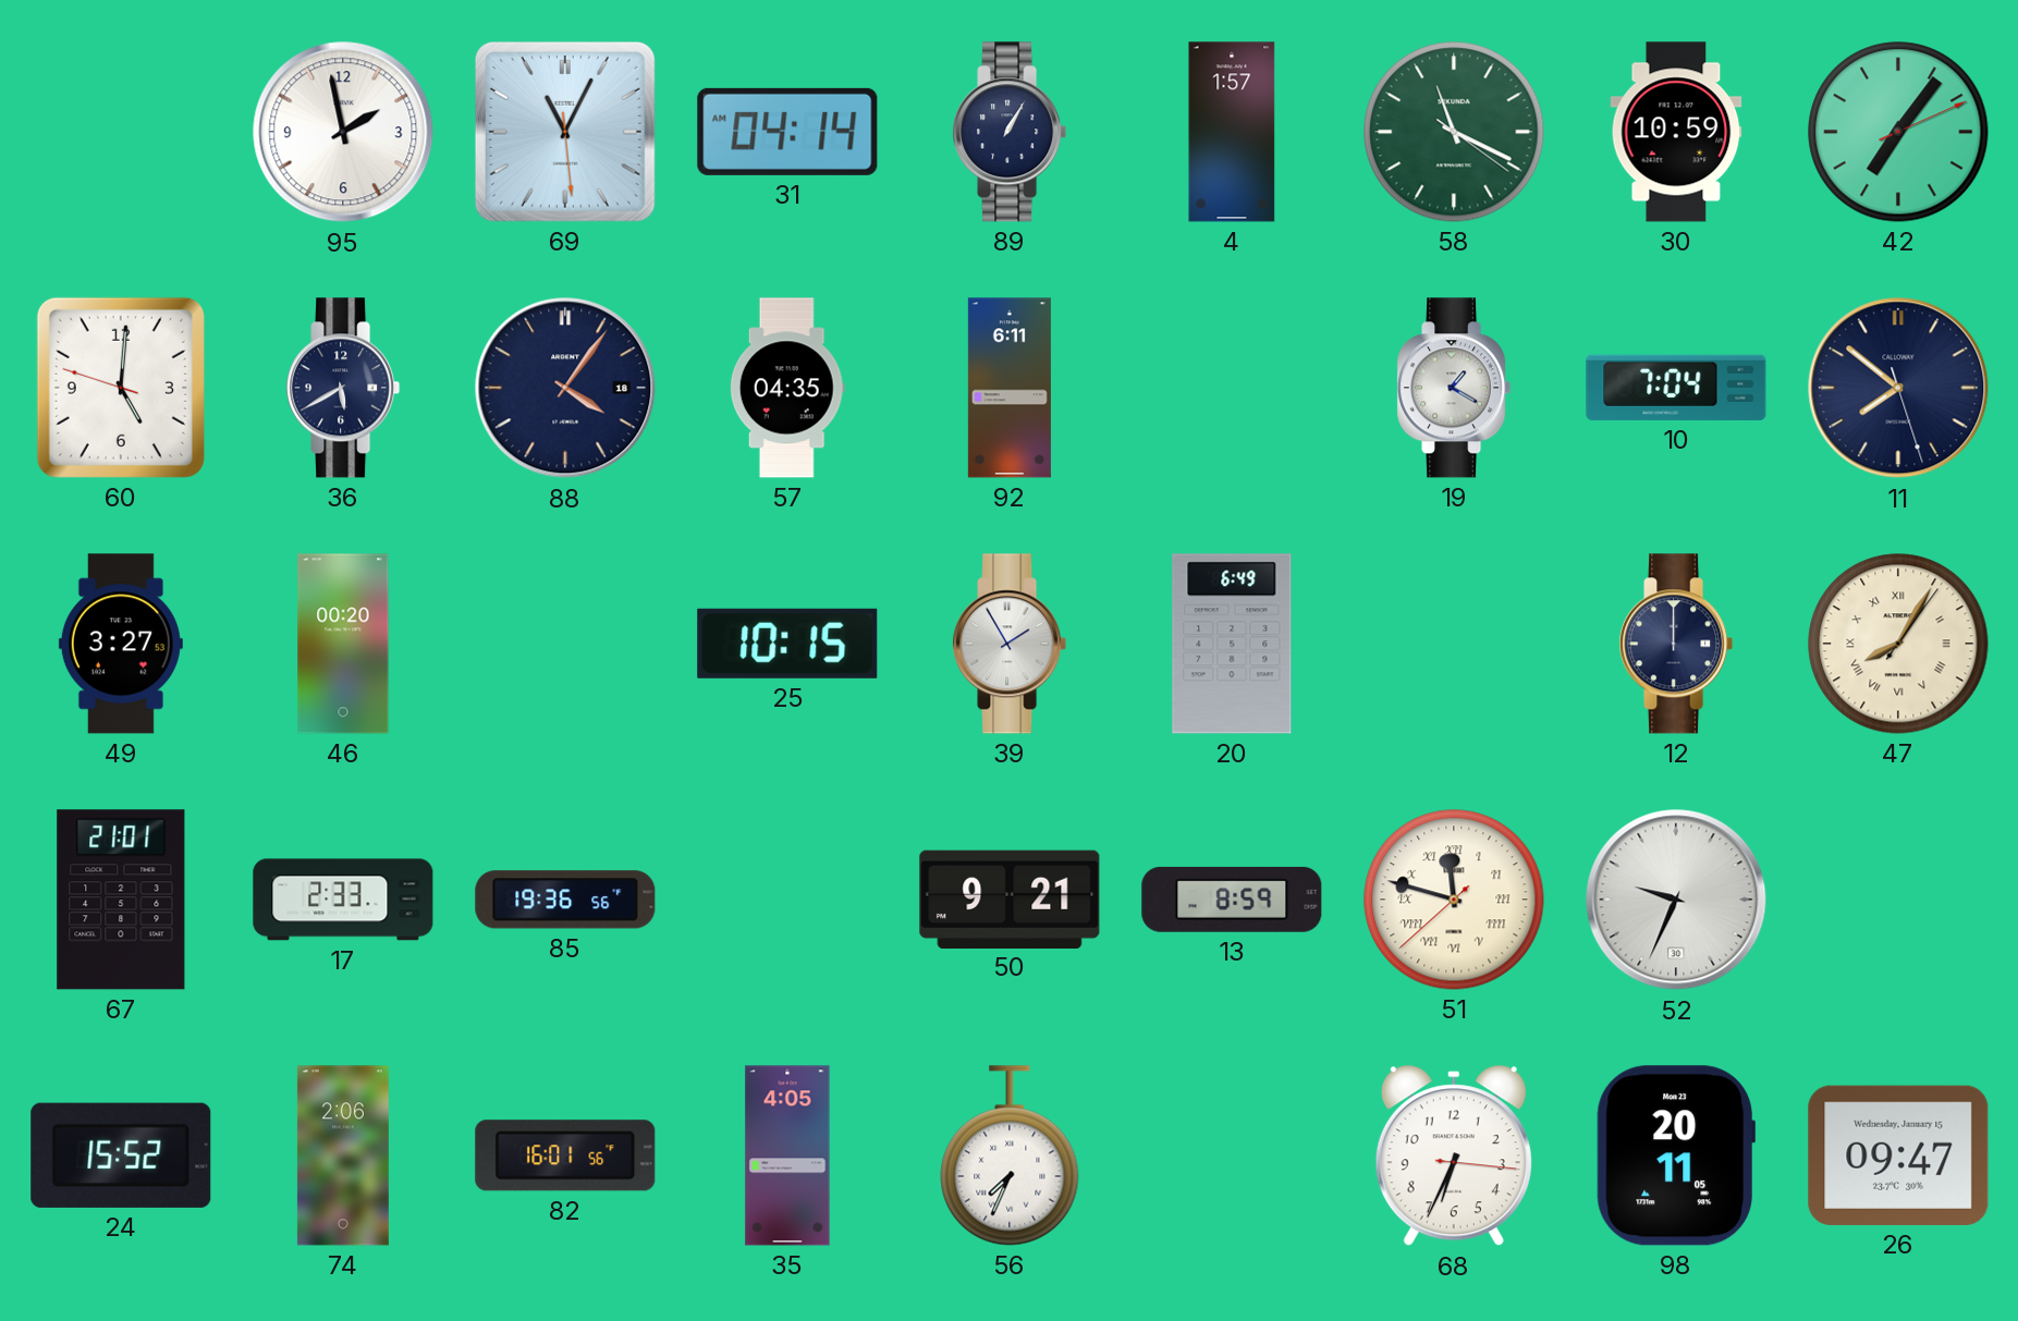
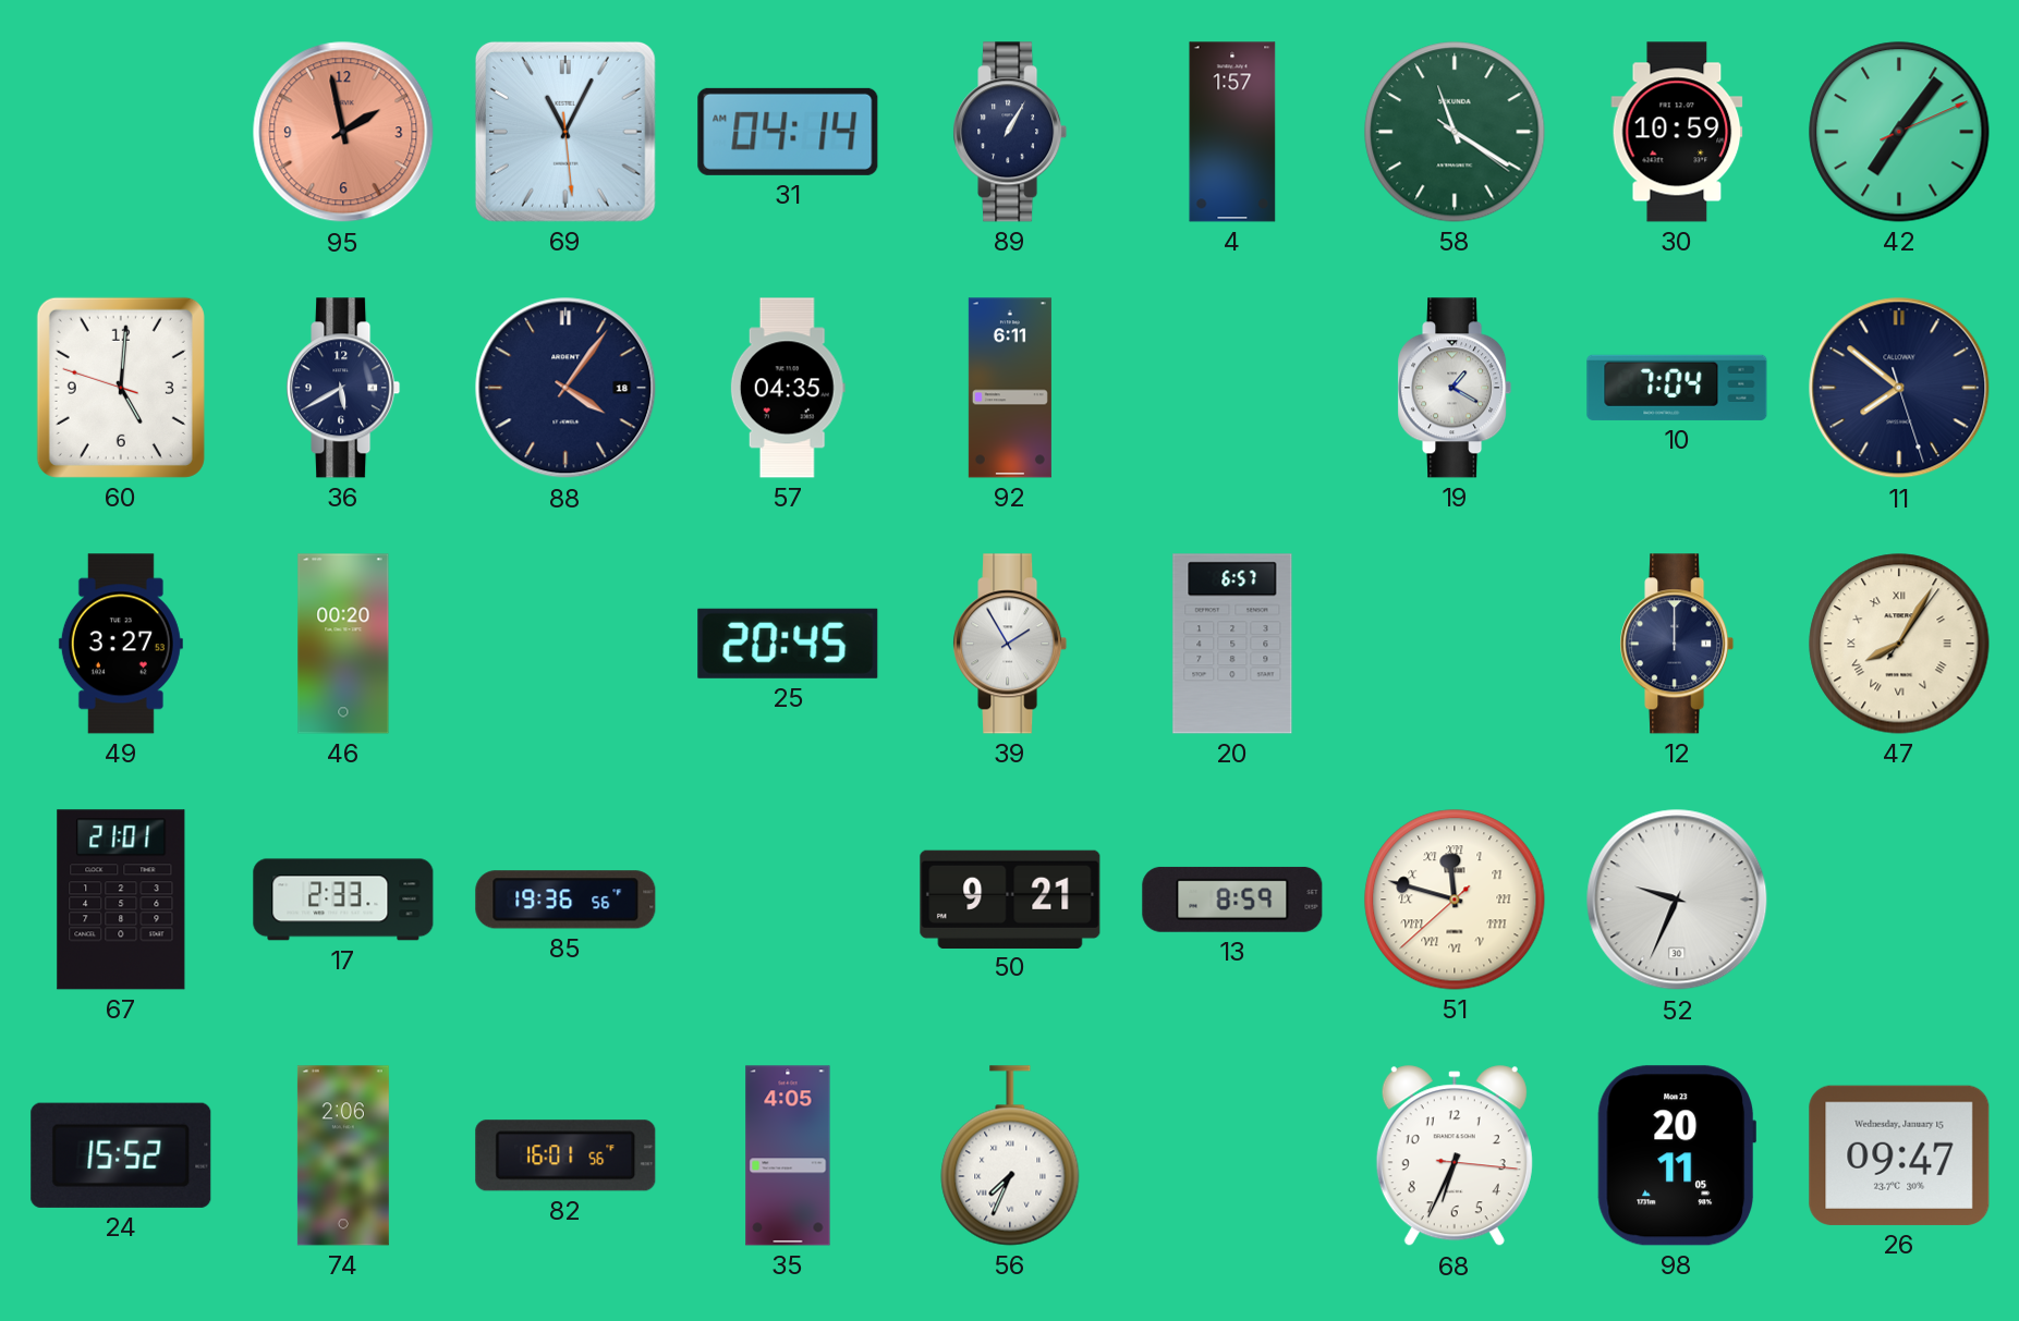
95 dial: white -> salmon
58: 11:19 -> 11:20
25: 10:15 -> 20:45
20: 6:49 -> 6:57
